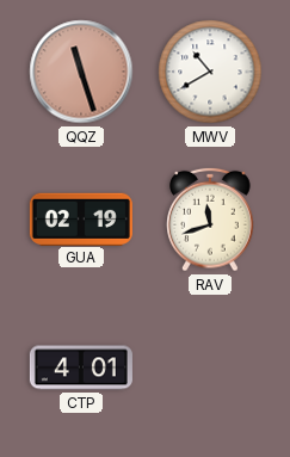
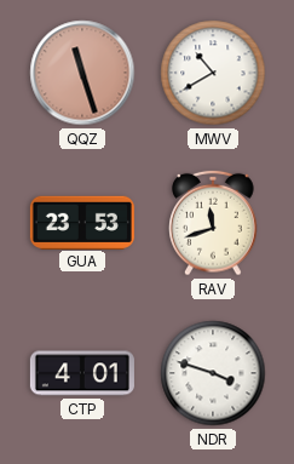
GUA: 02:19 -> 23:53
NDR: none -> 3:48
